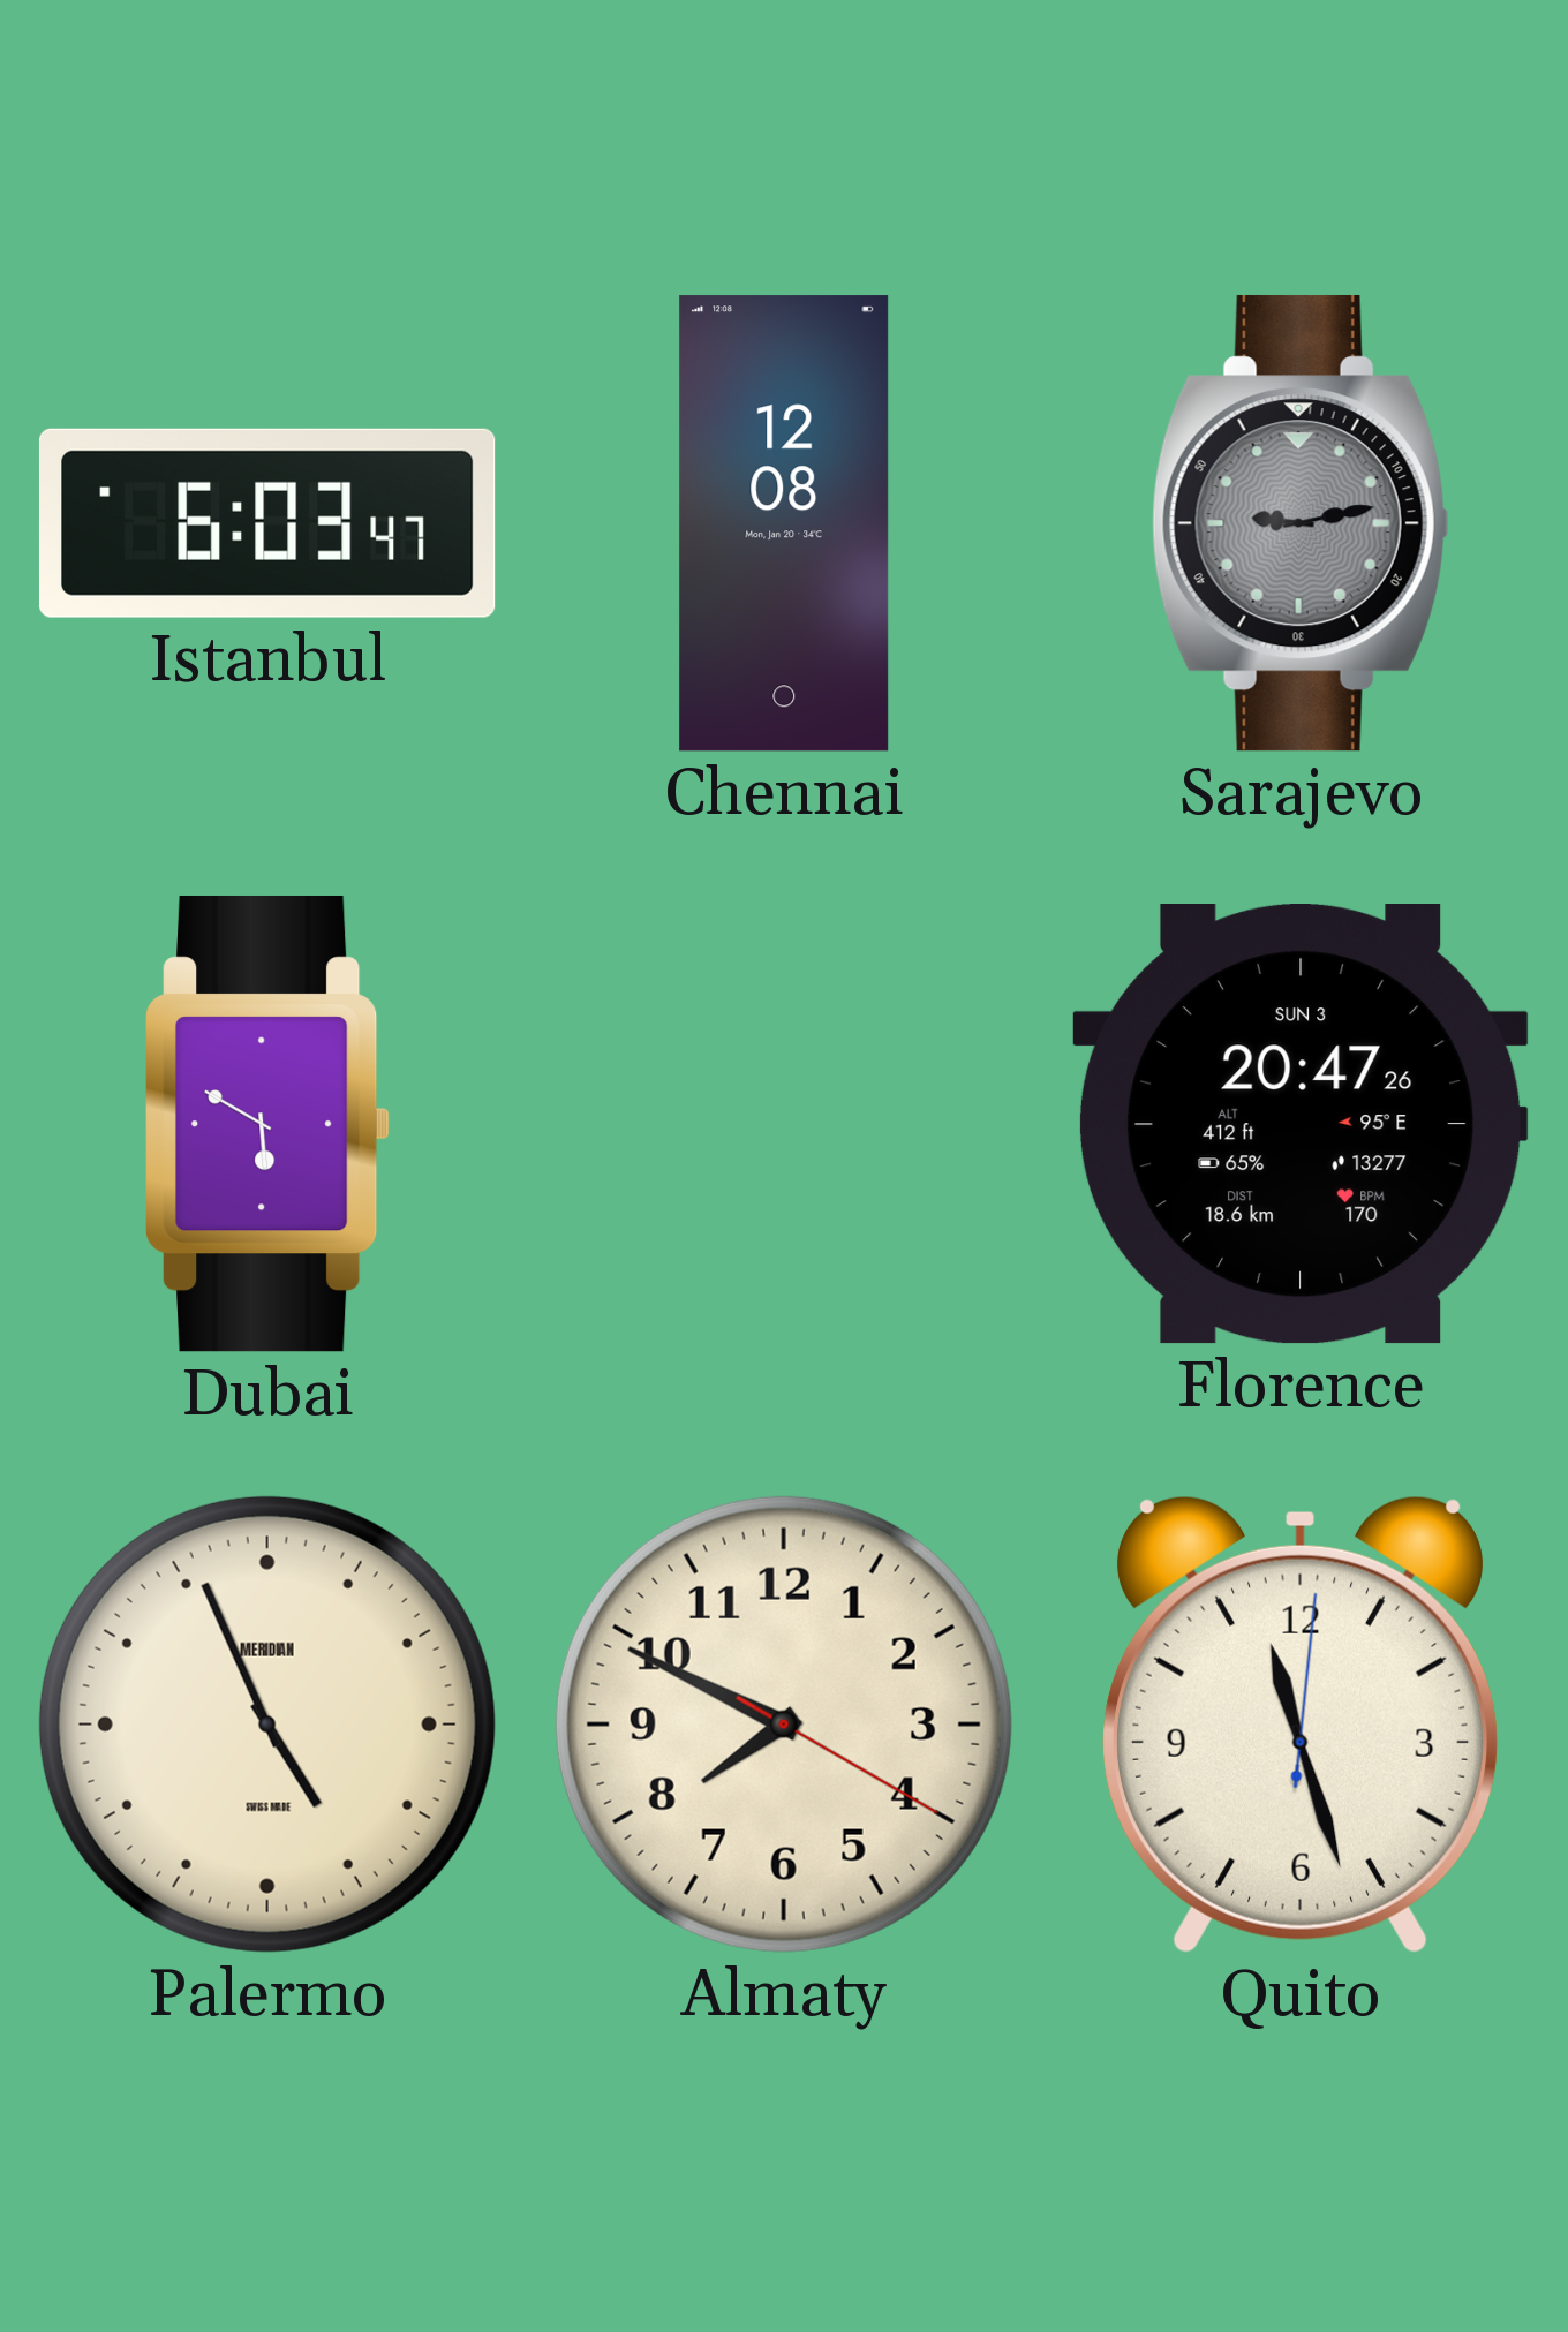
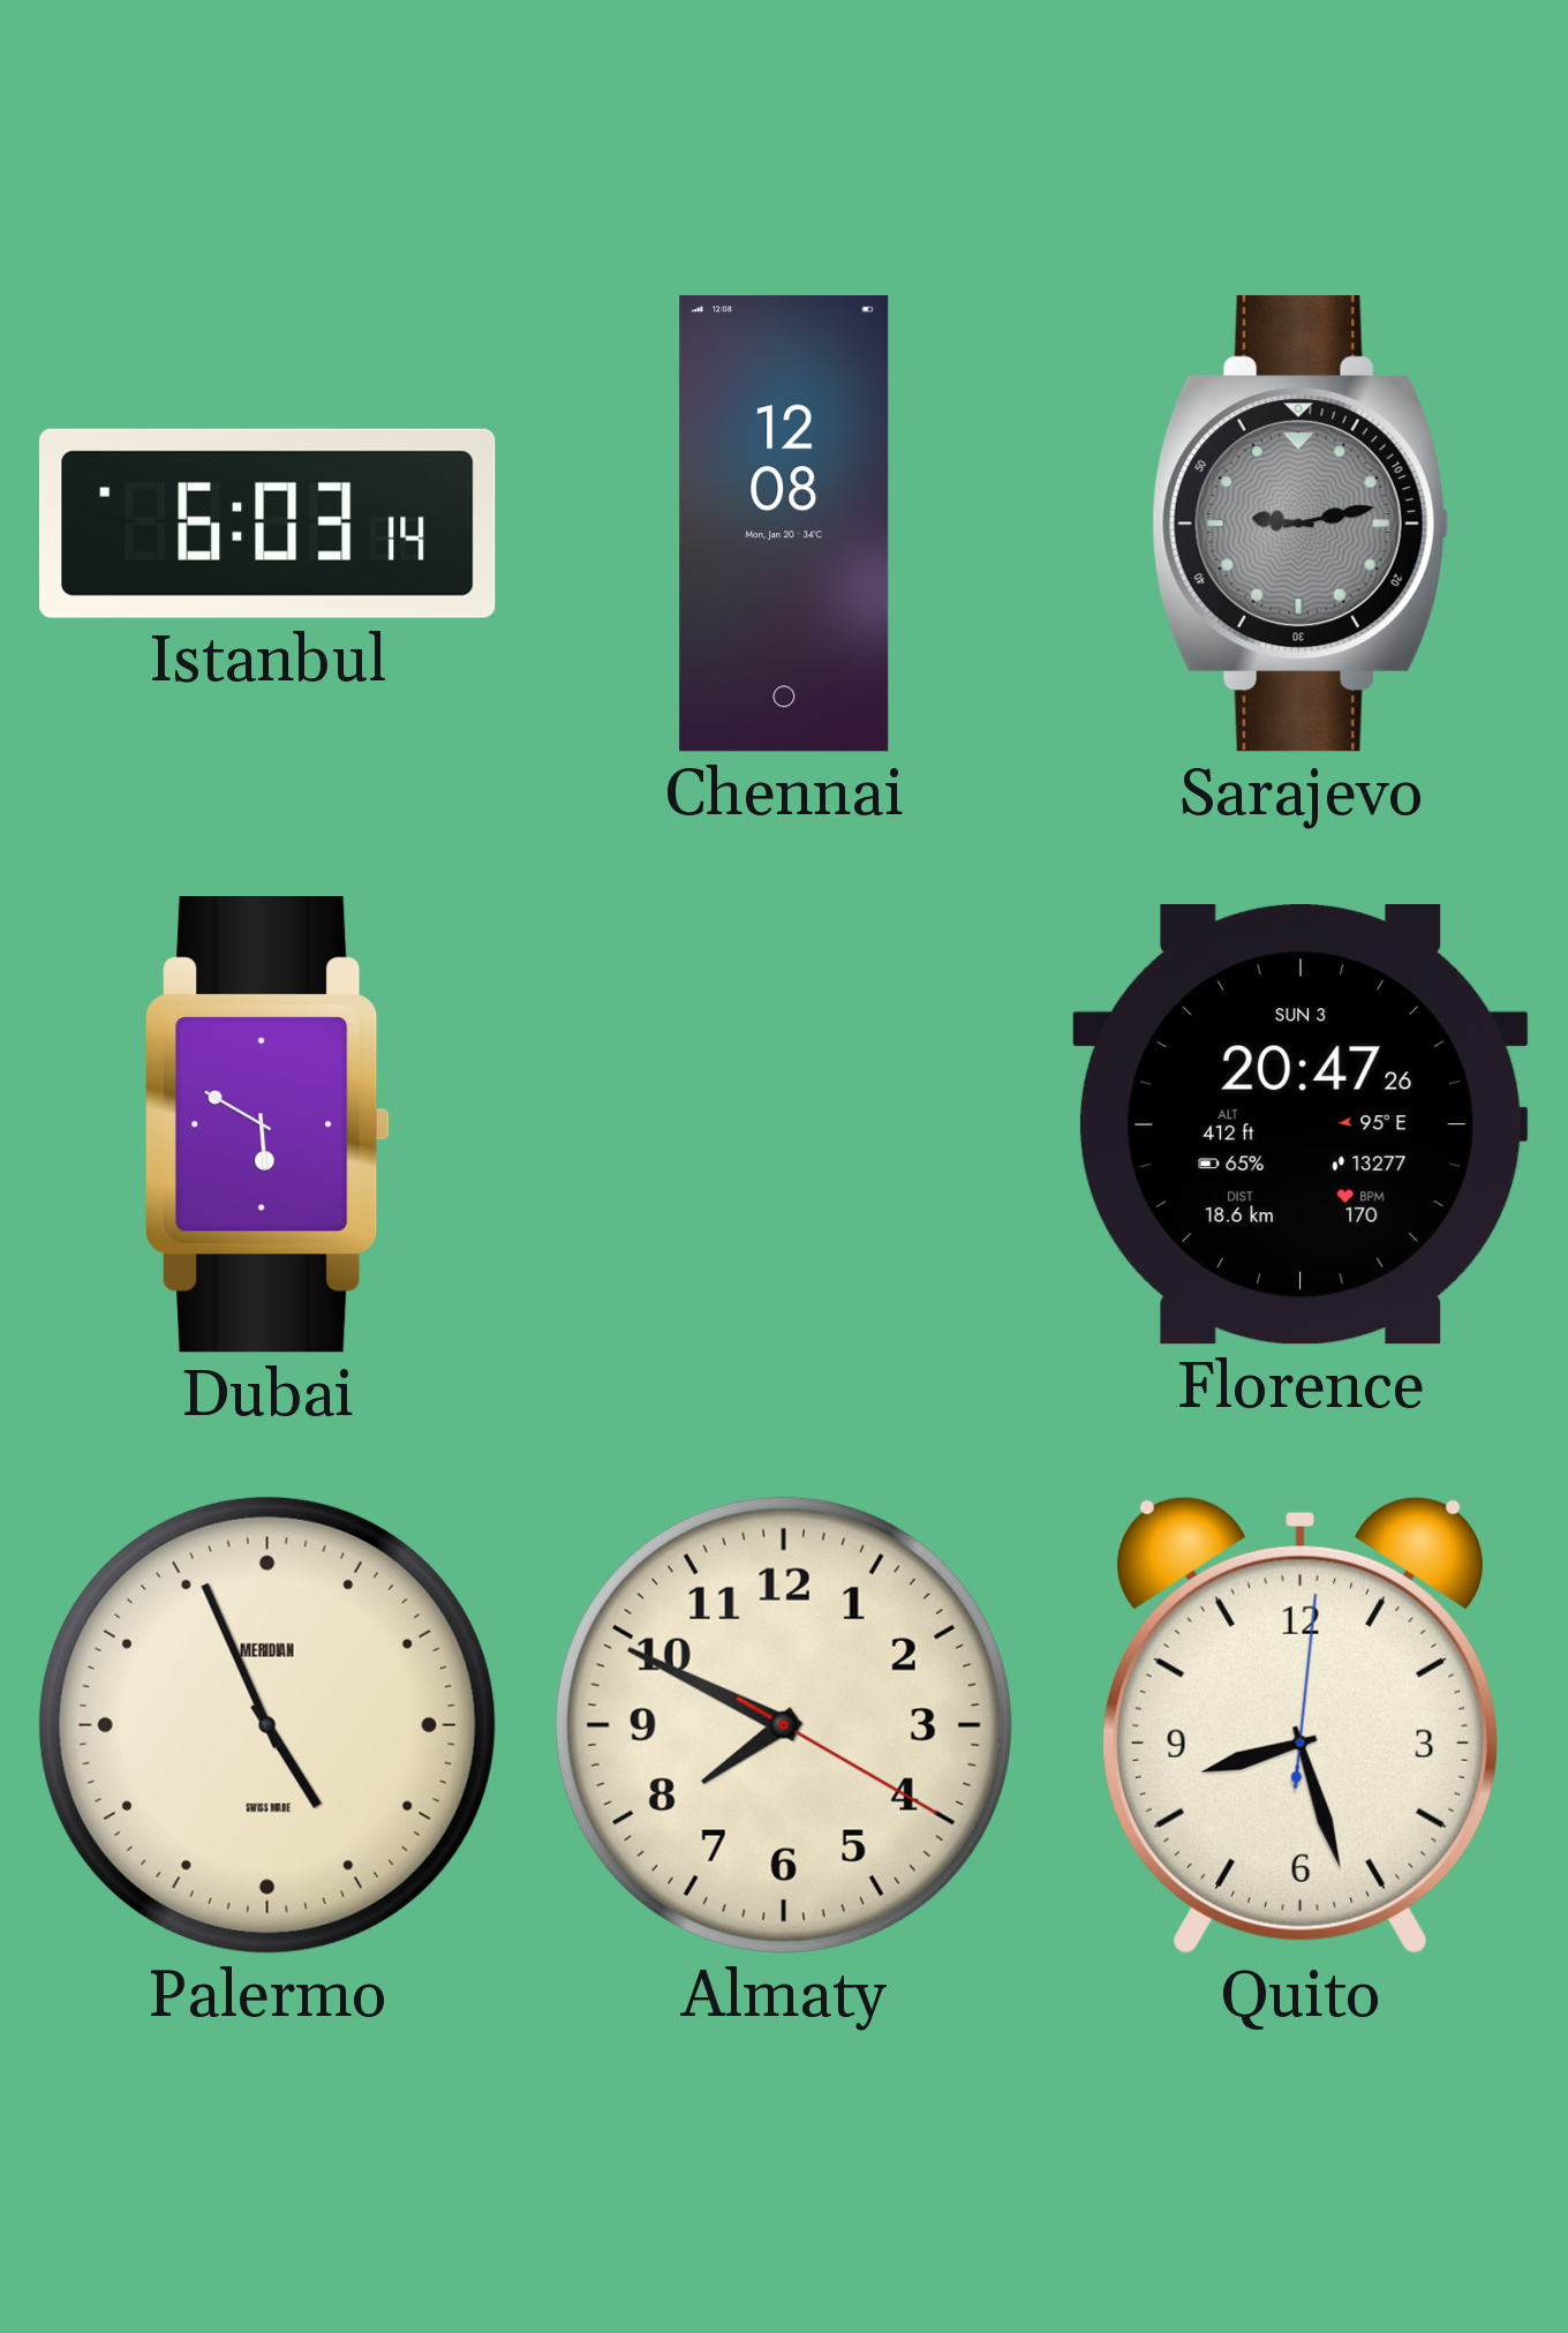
Istanbul: 6:03:47 -> 6:03:14
Quito: 11:27 -> 8:27
